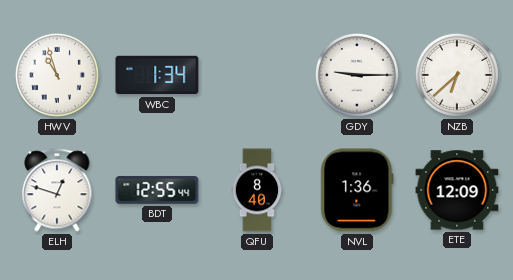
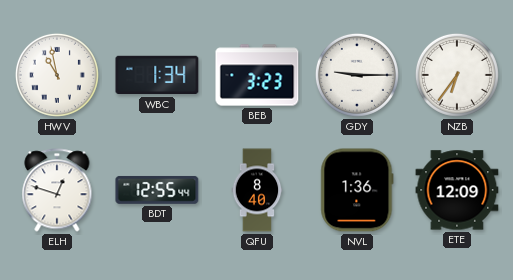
HWV: 10:57 -> 10:58
BEB: none -> 3:23
NZB: 6:38 -> 6:36
